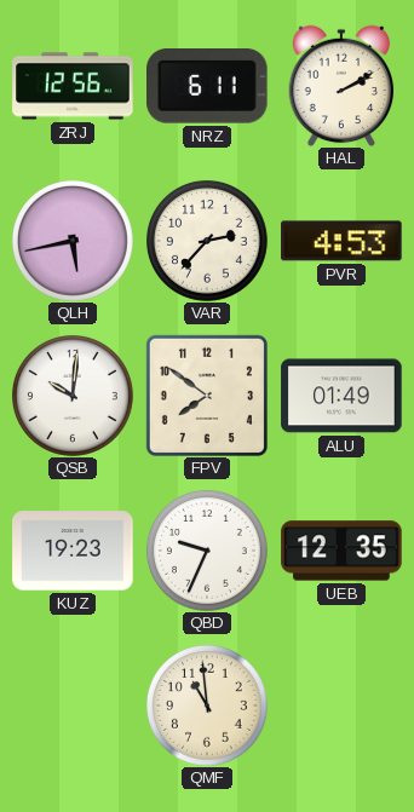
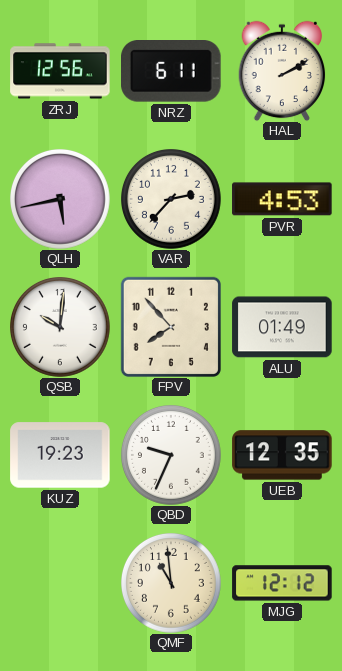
FPV: 7:51 -> 7:53
MJG: none -> 12:12
